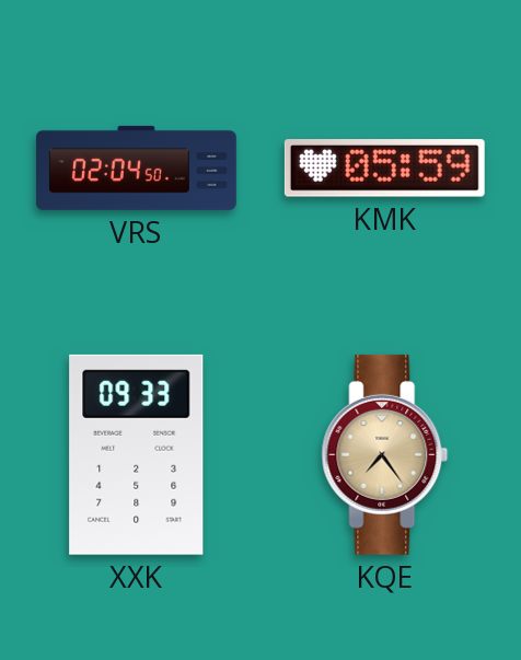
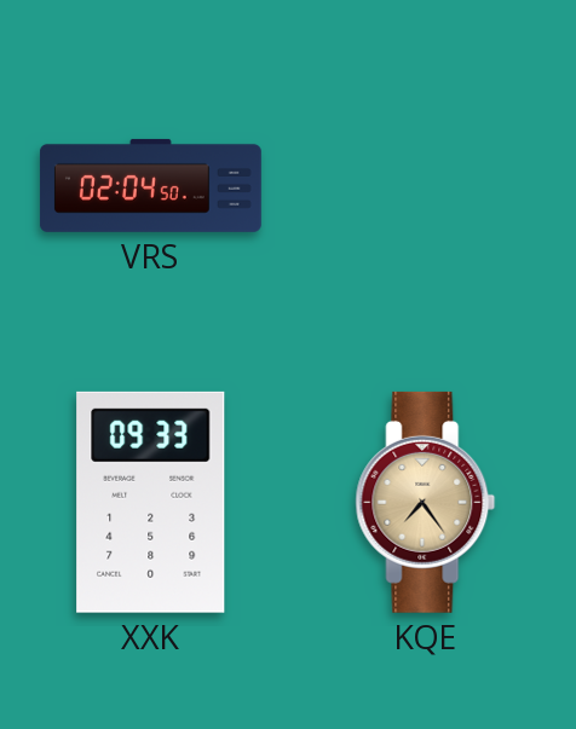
KMK: 05:59 -> none
